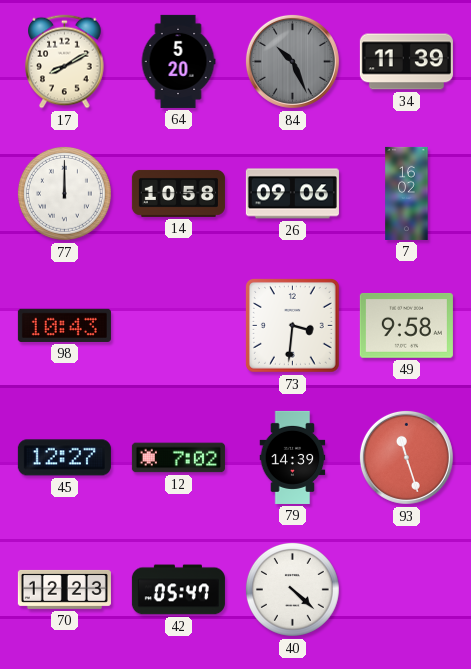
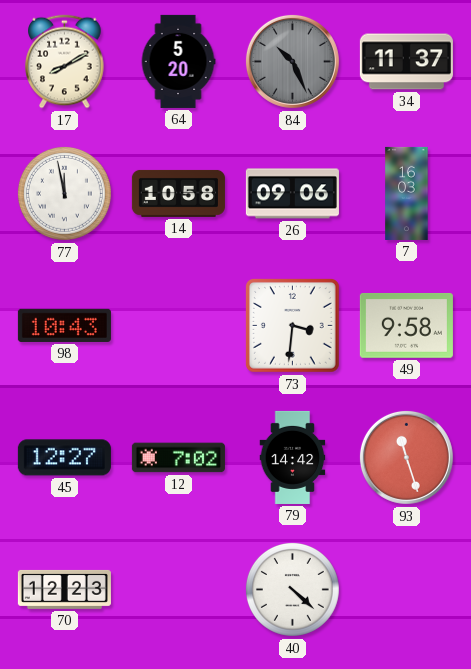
34: 11:39 -> 11:37
77: 12:00 -> 11:58
7: 16:02 -> 16:03
79: 14:39 -> 14:42
42: 05:47 -> none
